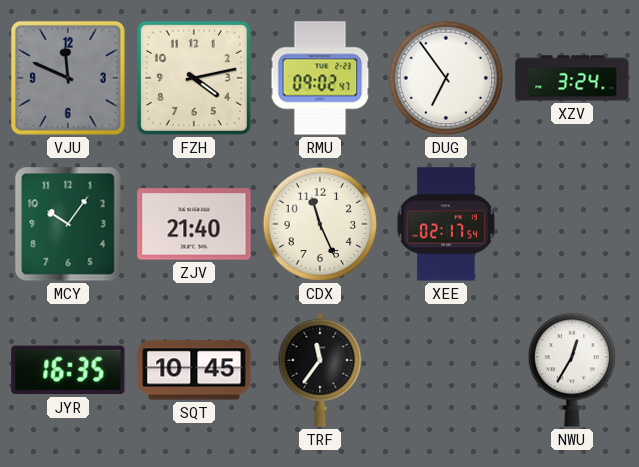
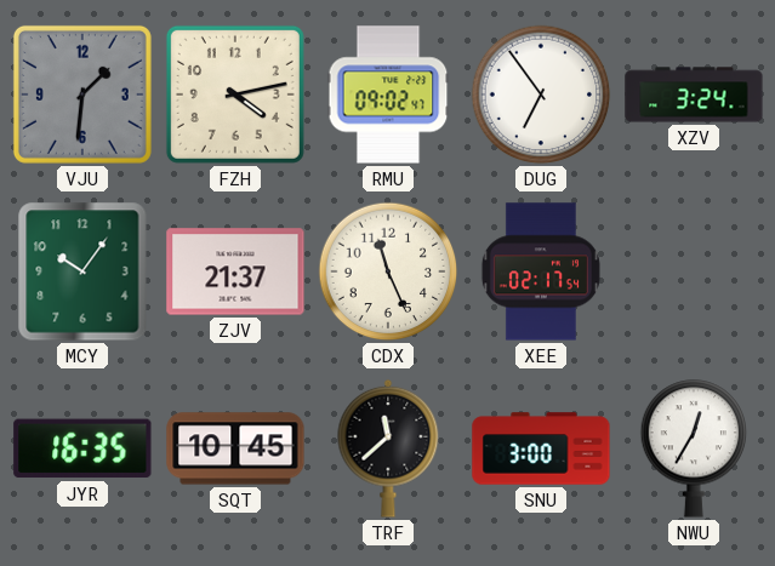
VJU: 11:49 -> 1:31
ZJV: 21:40 -> 21:37
TRF: 11:36 -> 11:38
SNU: none -> 3:00
